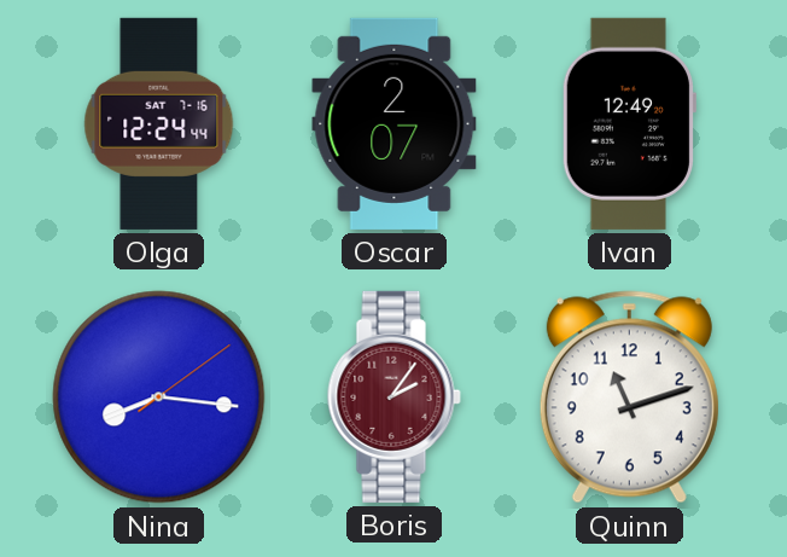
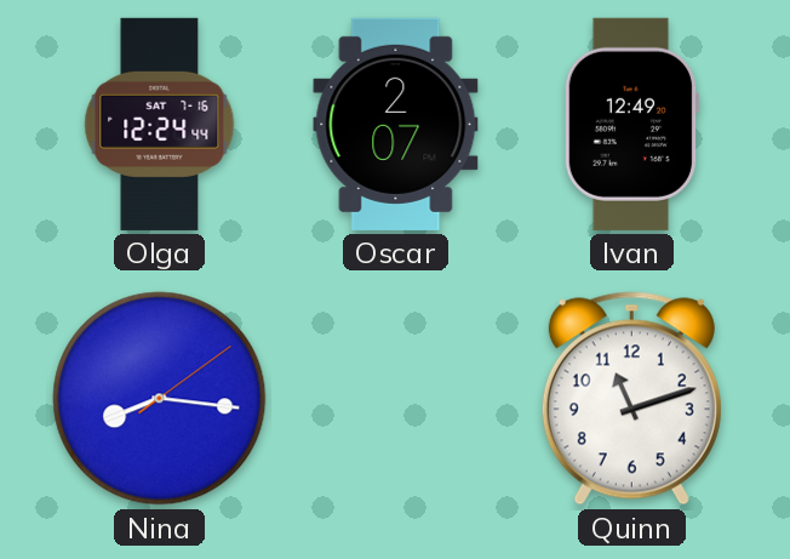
Boris: 2:06 -> none
